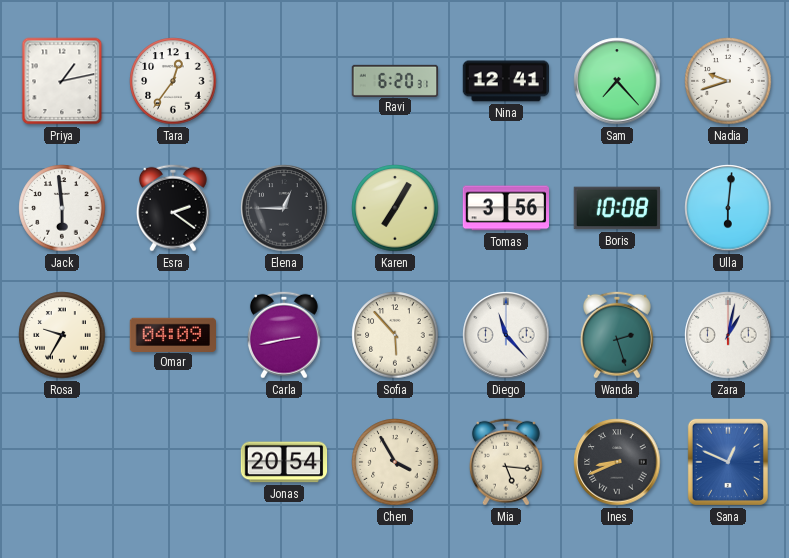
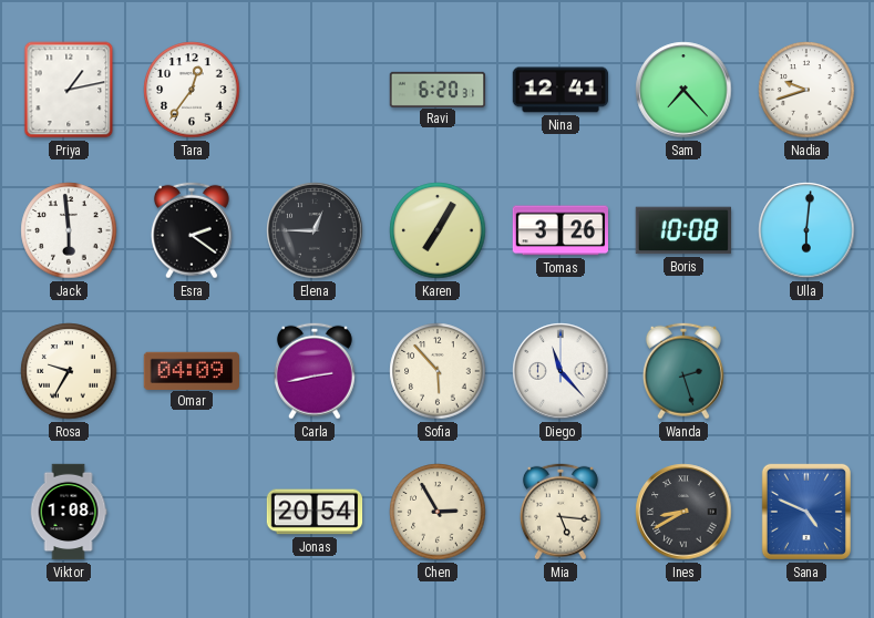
Tomas: 3:56 -> 3:26
Zara: 1:02 -> none
Viktor: none -> 1:08
Chen: 3:55 -> 2:55
Ines: 8:41 -> 8:40
Sana: 12:49 -> 4:49
